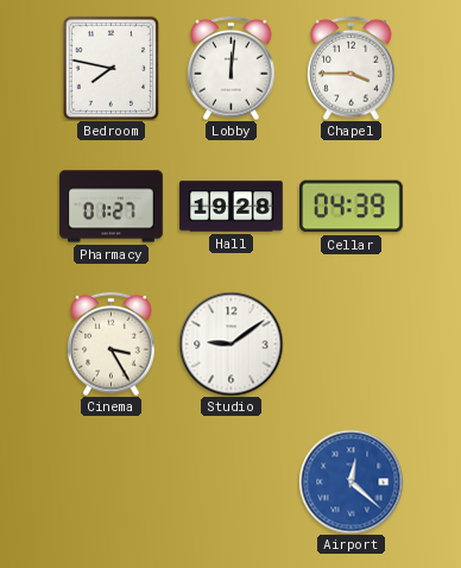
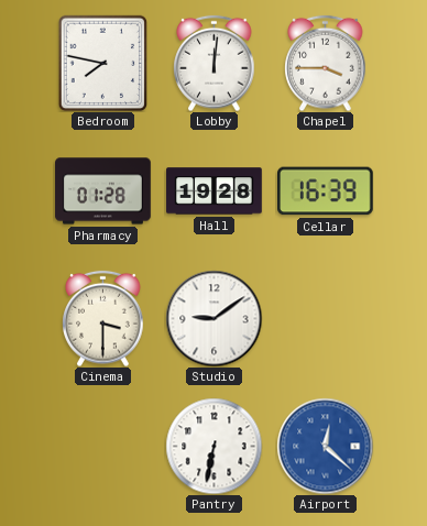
Pharmacy: 01:27 -> 01:28
Cellar: 04:39 -> 16:39
Cinema: 3:25 -> 3:30
Pantry: none -> 6:32
